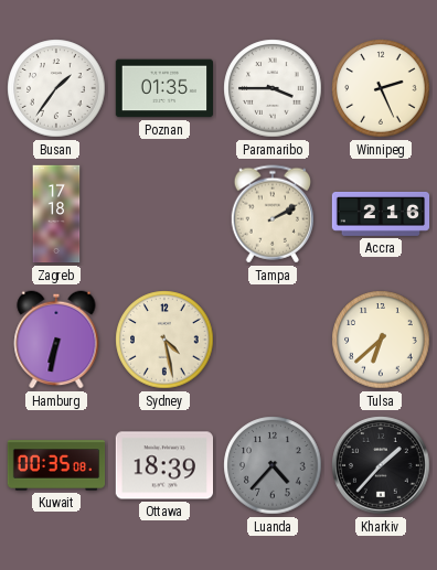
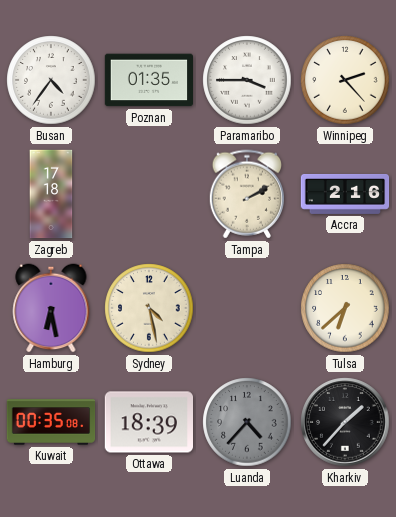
Busan: 1:36 -> 4:36
Winnipeg: 2:26 -> 2:23
Hamburg: 6:32 -> 6:28
